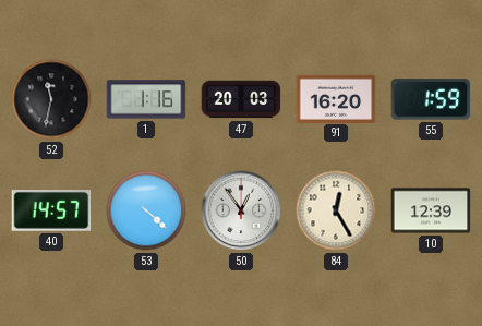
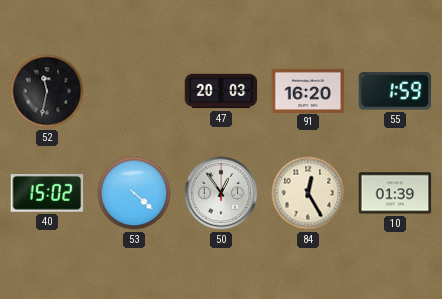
1: 1:16 -> none
40: 14:57 -> 15:02
10: 12:39 -> 01:39
